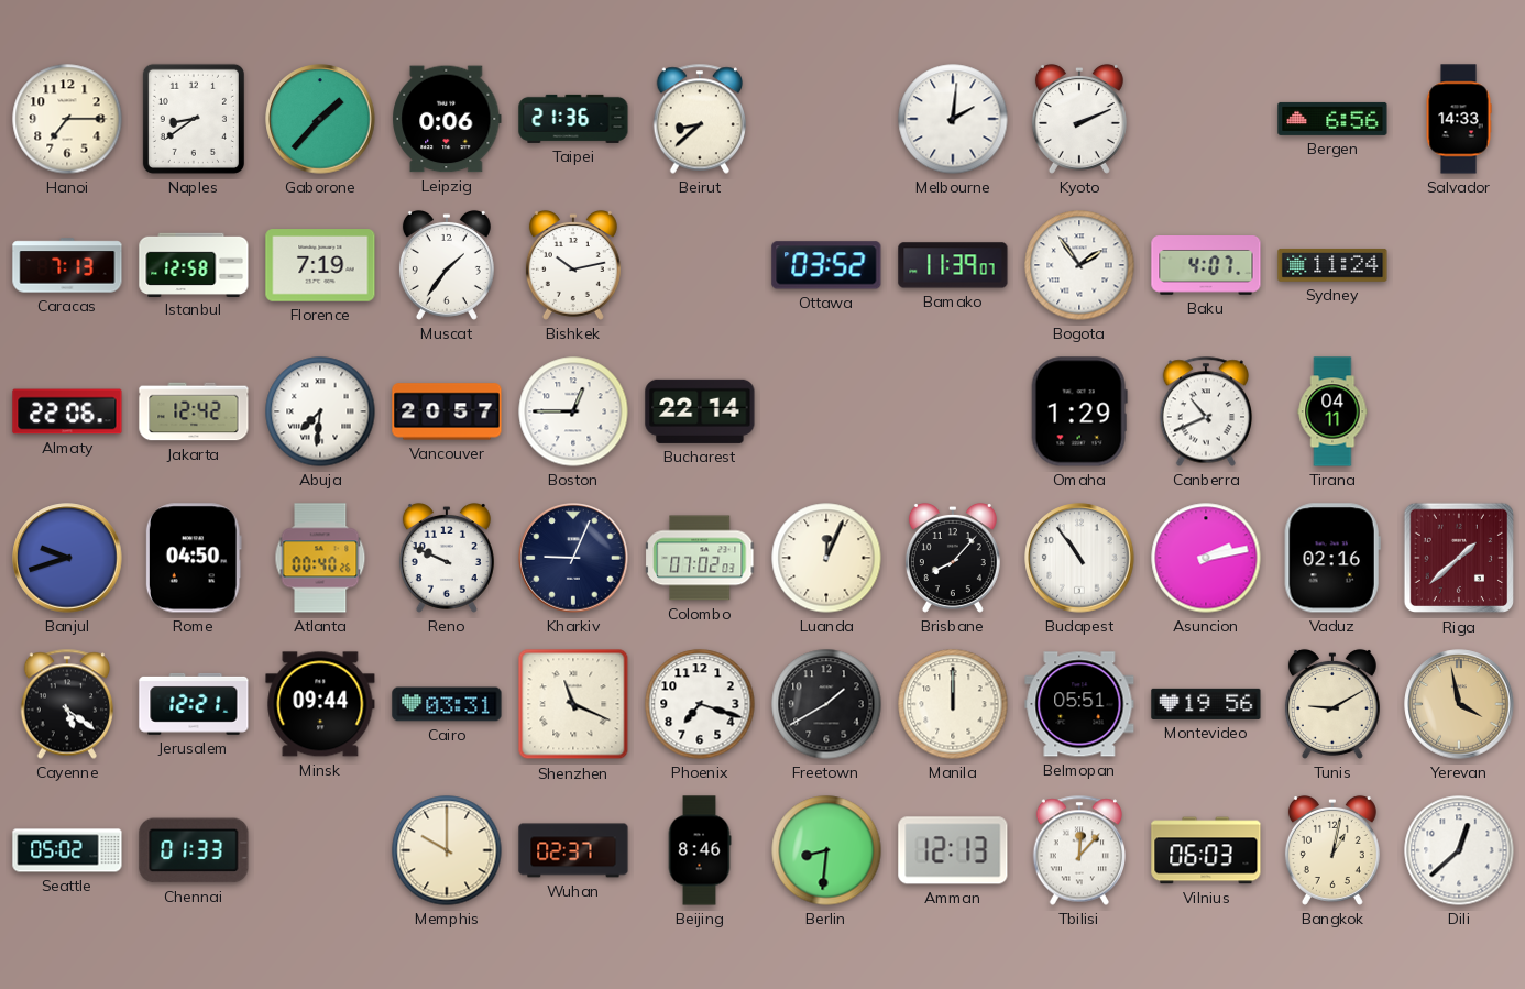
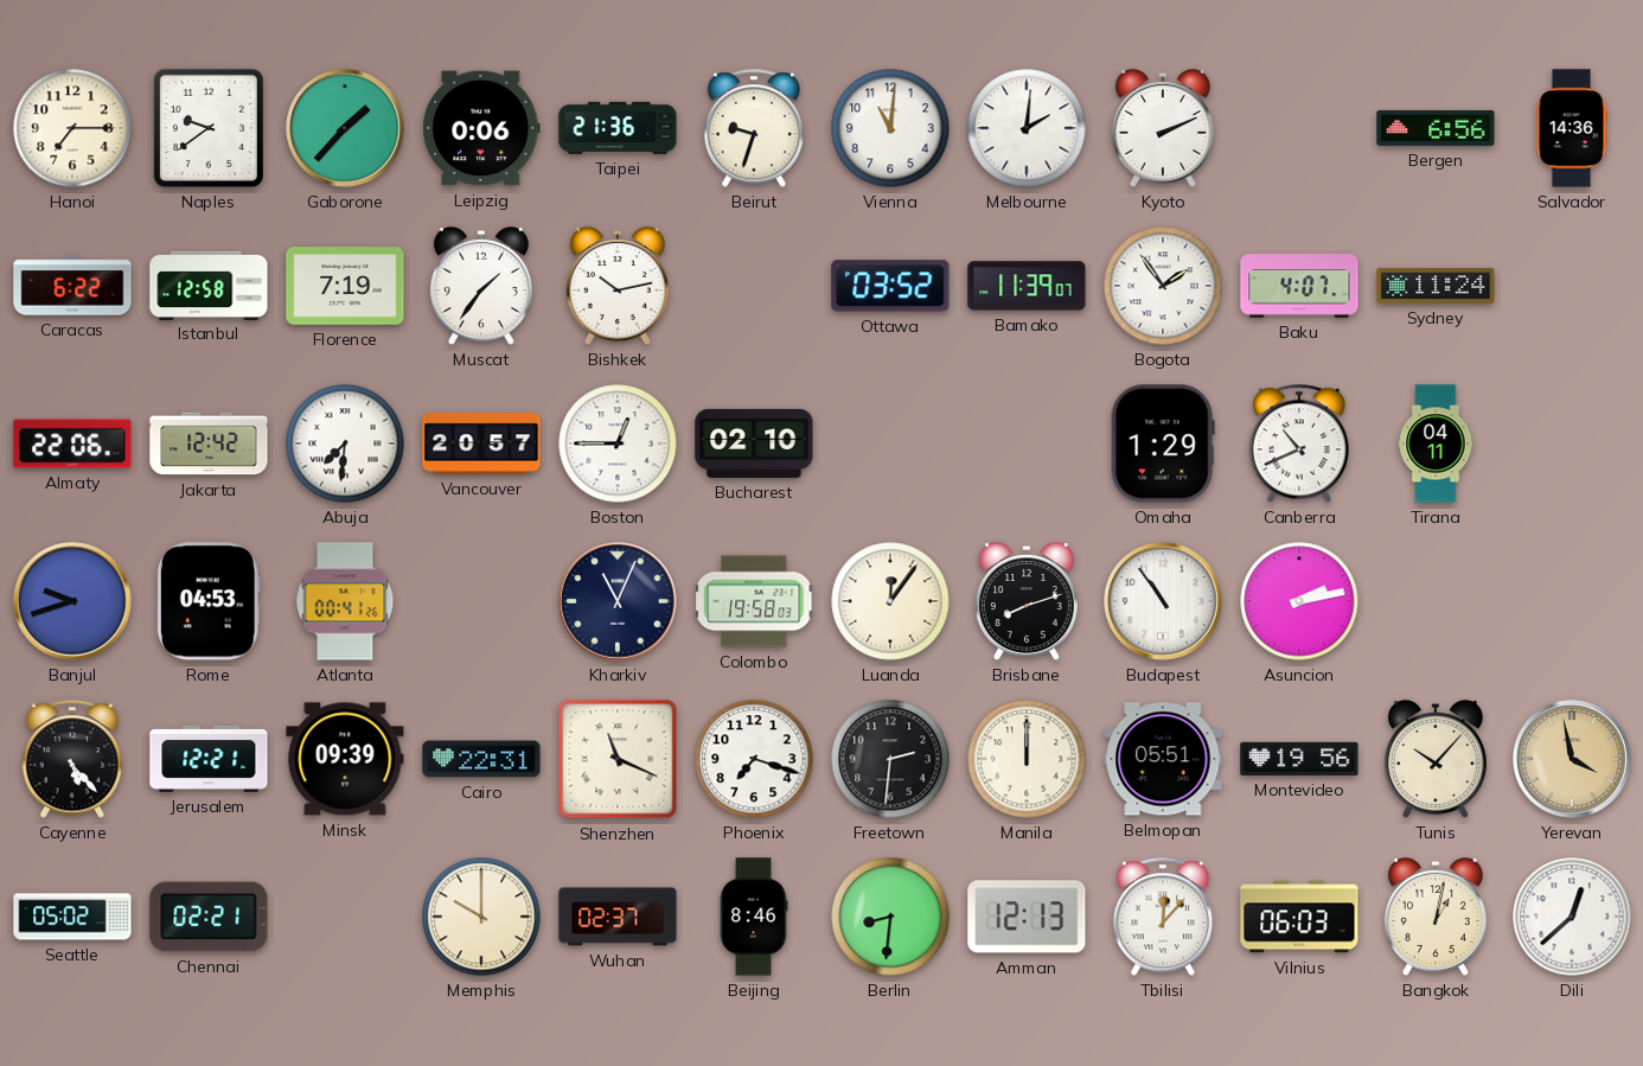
Naples: 8:39 -> 9:39
Beirut: 8:38 -> 9:33
Vienna: none -> 11:01
Salvador: 14:33 -> 14:36
Caracas: 7:13 -> 6:22
Bucharest: 22:14 -> 02:10
Rome: 04:50 -> 04:53
Atlanta: 00:40 -> 00:41
Reno: 9:49 -> none
Kharkiv: 9:04 -> 11:04
Colombo: 07:02 -> 19:58
Luanda: 12:04 -> 12:06
Brisbane: 8:07 -> 8:12
Vaduz: 02:16 -> none
Riga: 1:38 -> none
Cayenne: 5:21 -> 5:23
Minsk: 09:44 -> 09:39
Cairo: 03:31 -> 22:31
Freetown: 1:40 -> 2:31
Tunis: 9:10 -> 10:07
Chennai: 01:33 -> 02:21
